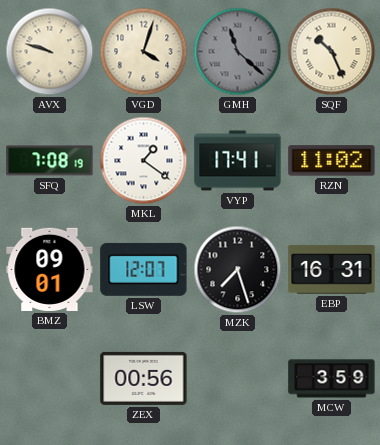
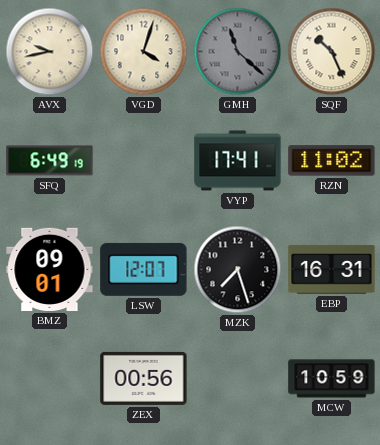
AVX: 9:48 -> 9:43
SFQ: 7:08 -> 6:49
MKL: 1:21 -> none
MCW: 3:59 -> 10:59
